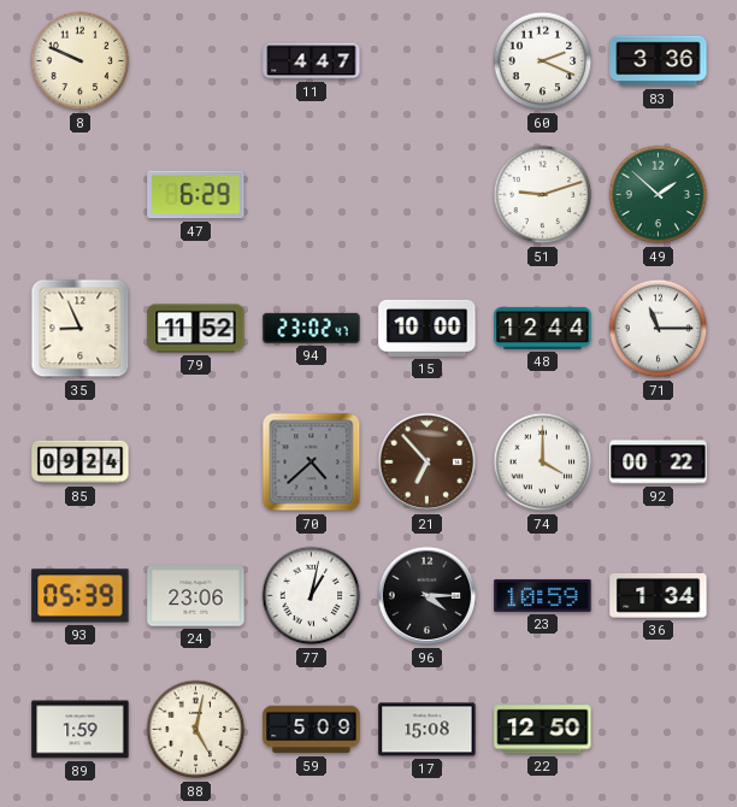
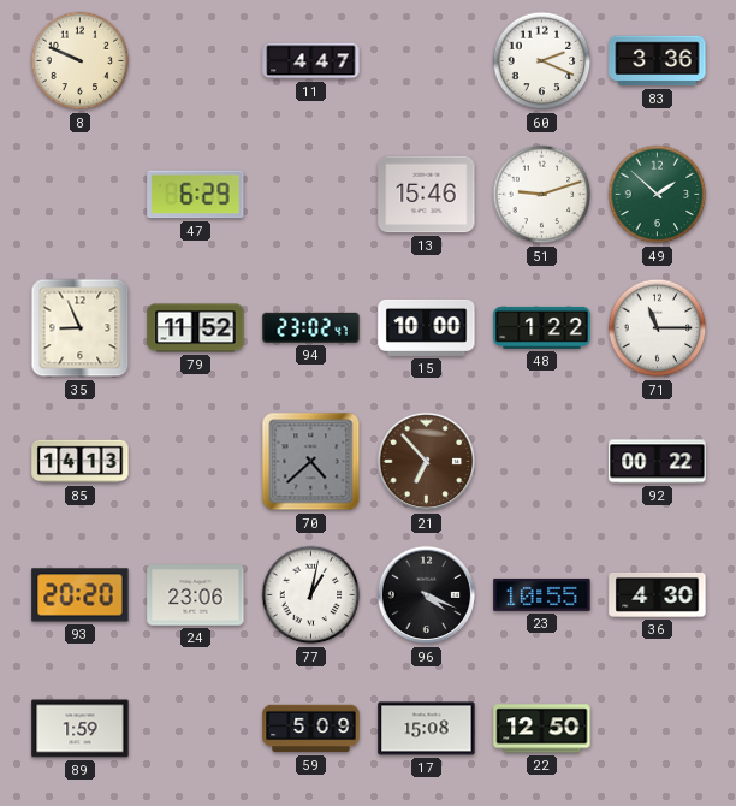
13: none -> 15:46
48: 12:44 -> 1:22
85: 09:24 -> 14:13
74: 4:00 -> none
93: 05:39 -> 20:20
96: 4:15 -> 4:19
23: 10:59 -> 10:55
36: 1:34 -> 4:30
88: 5:02 -> none
